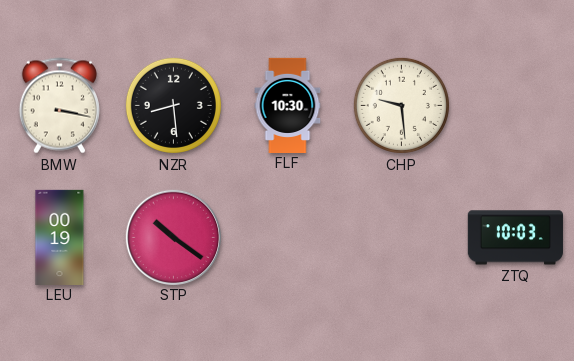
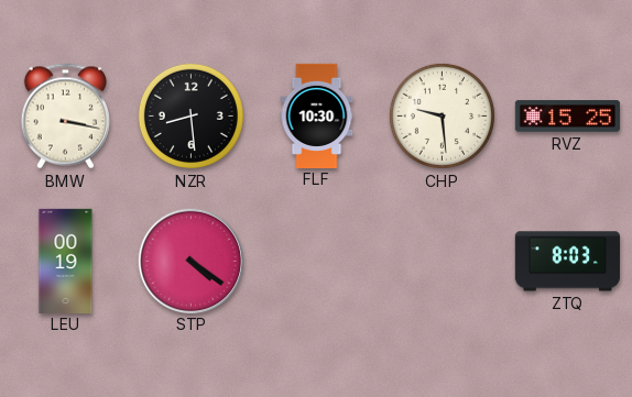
RVZ: none -> 15:25
STP: 10:21 -> 4:21
ZTQ: 10:03 -> 8:03
